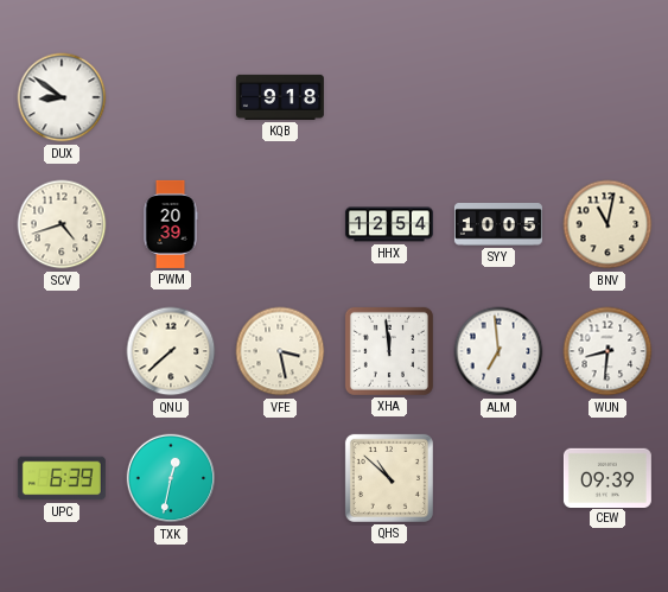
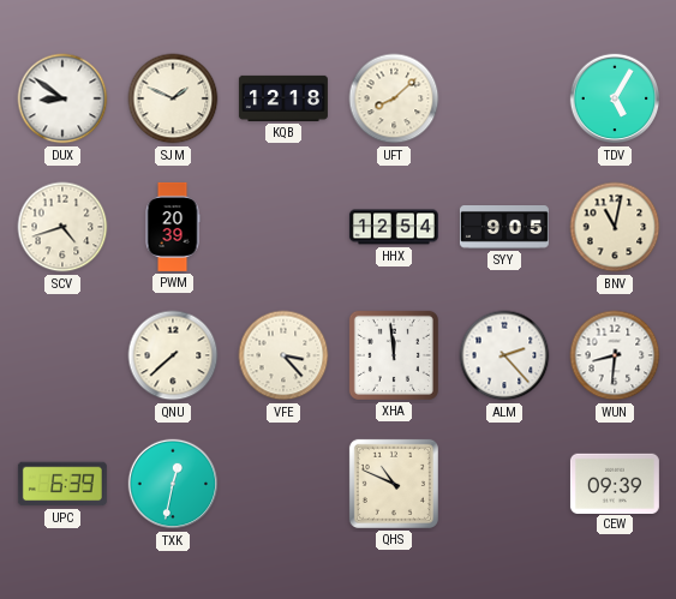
SJM: none -> 1:49
KQB: 9:18 -> 12:18
UFT: none -> 8:08
TDV: none -> 5:05
SYY: 10:05 -> 9:05
VFE: 3:28 -> 3:23
ALM: 6:59 -> 2:23
QHS: 10:52 -> 10:49
